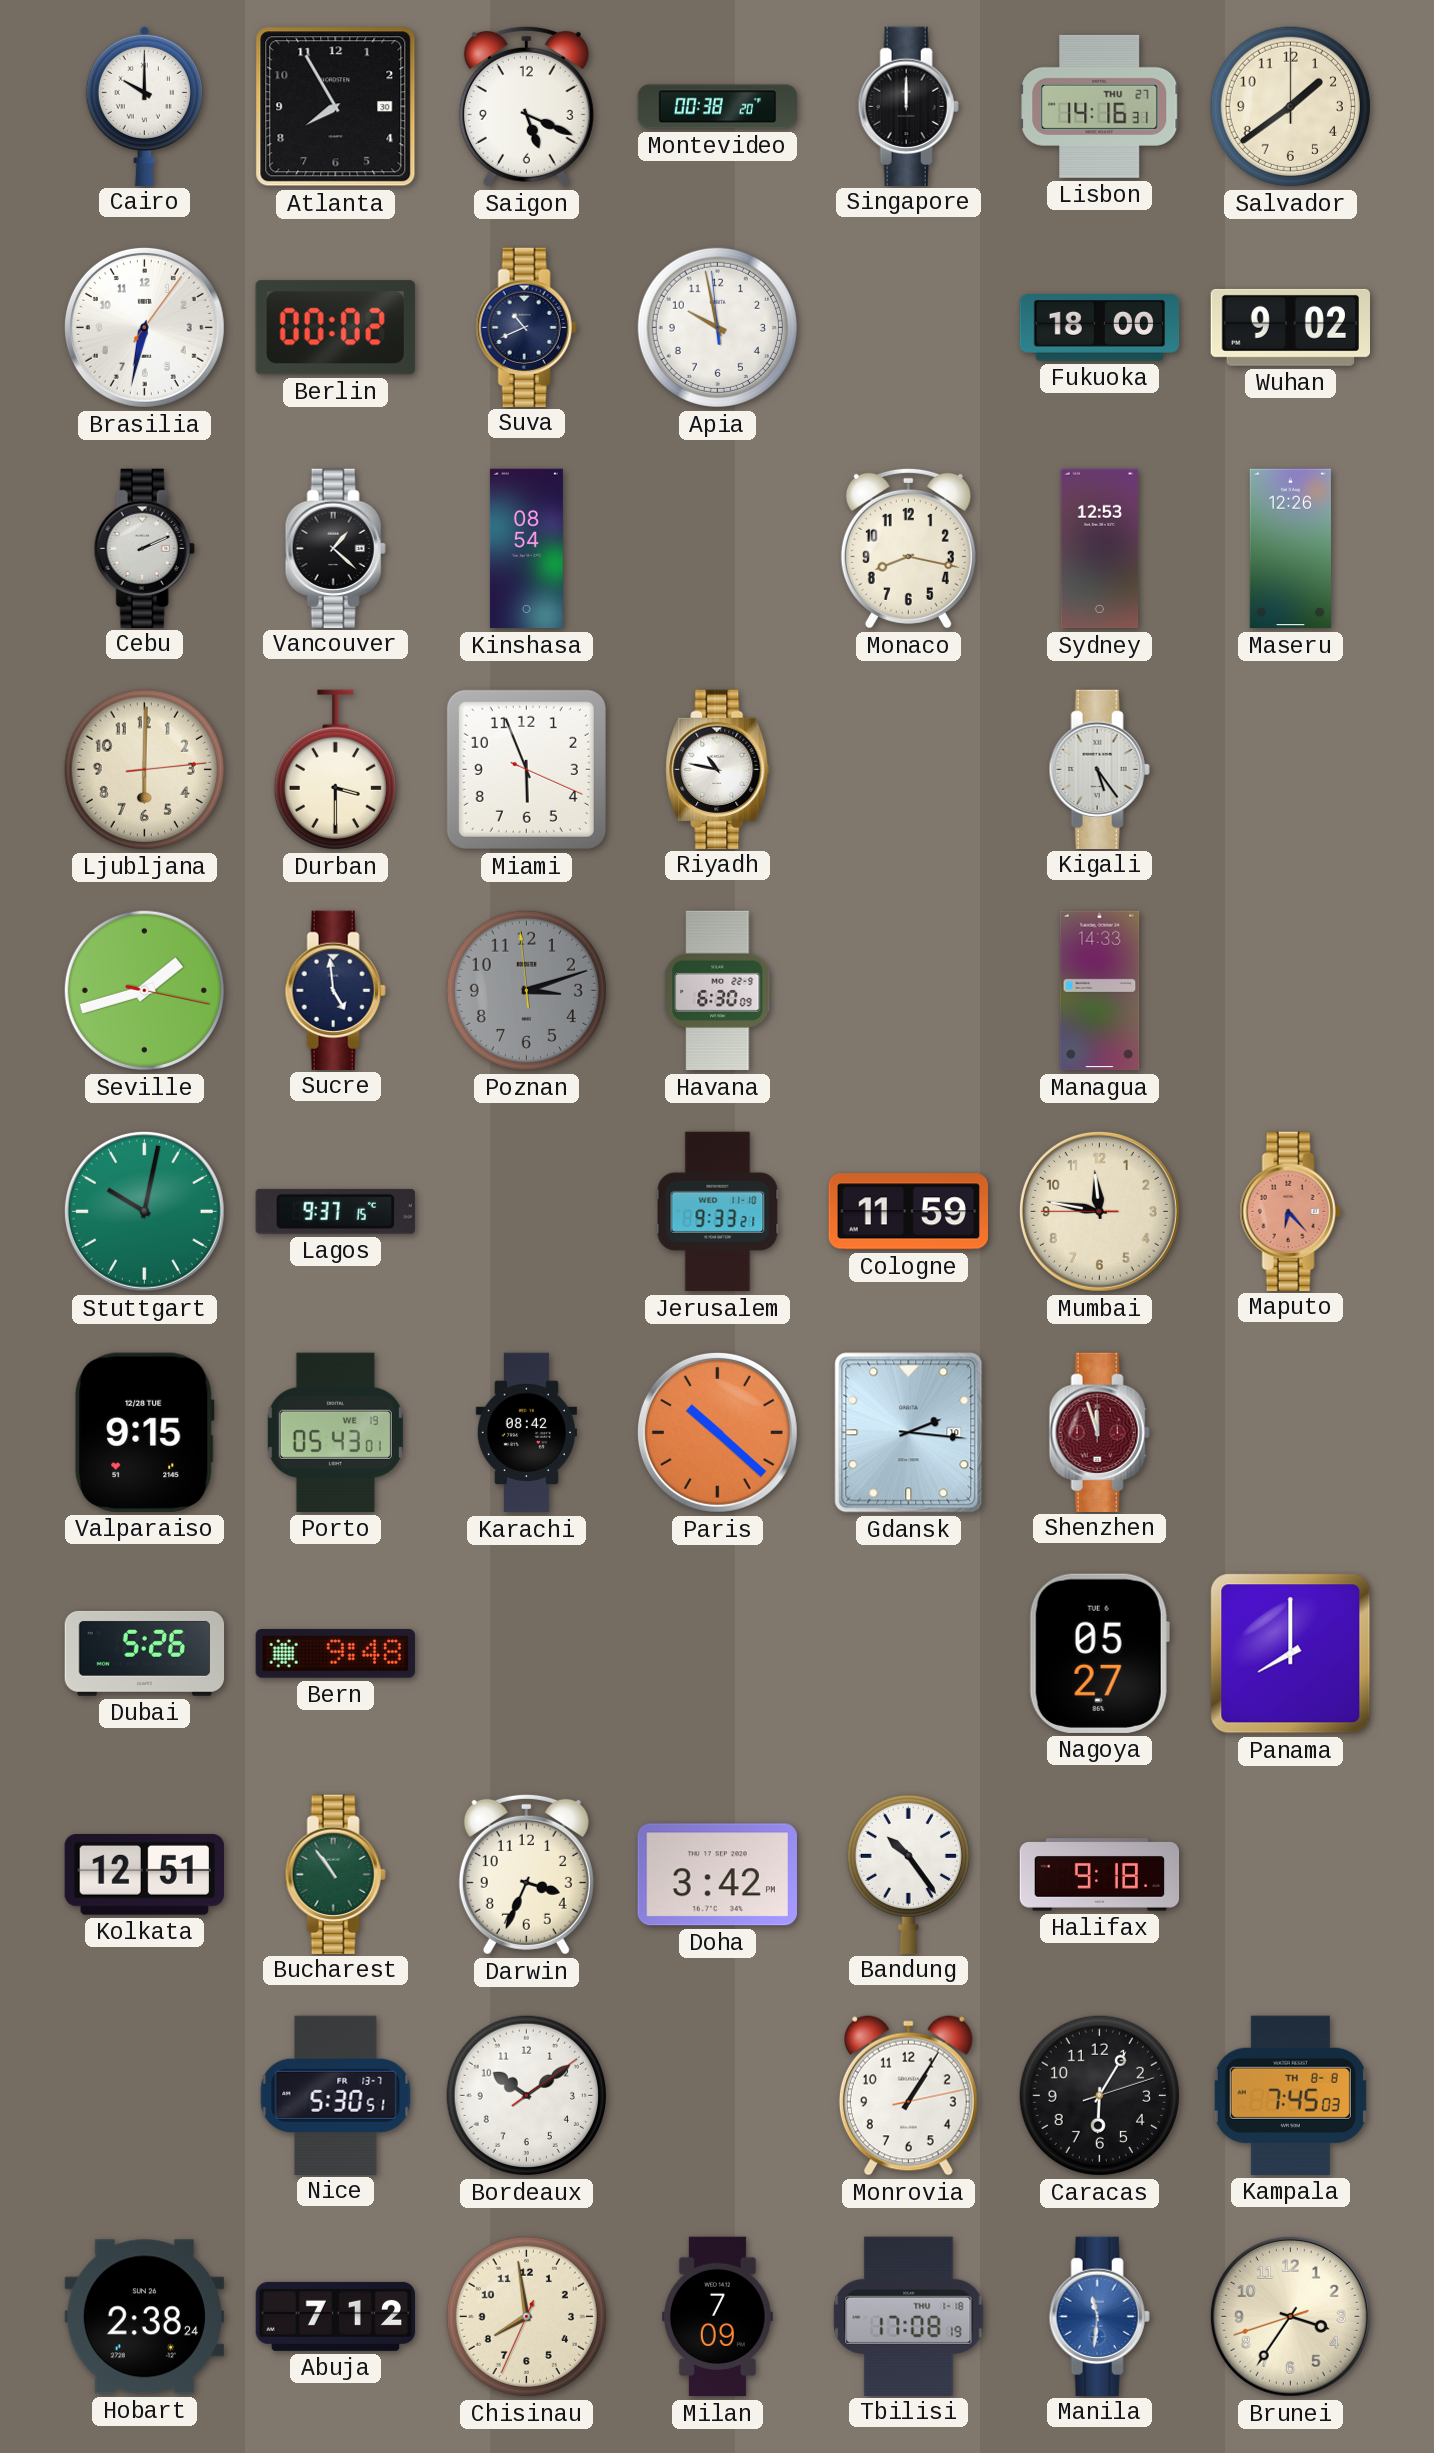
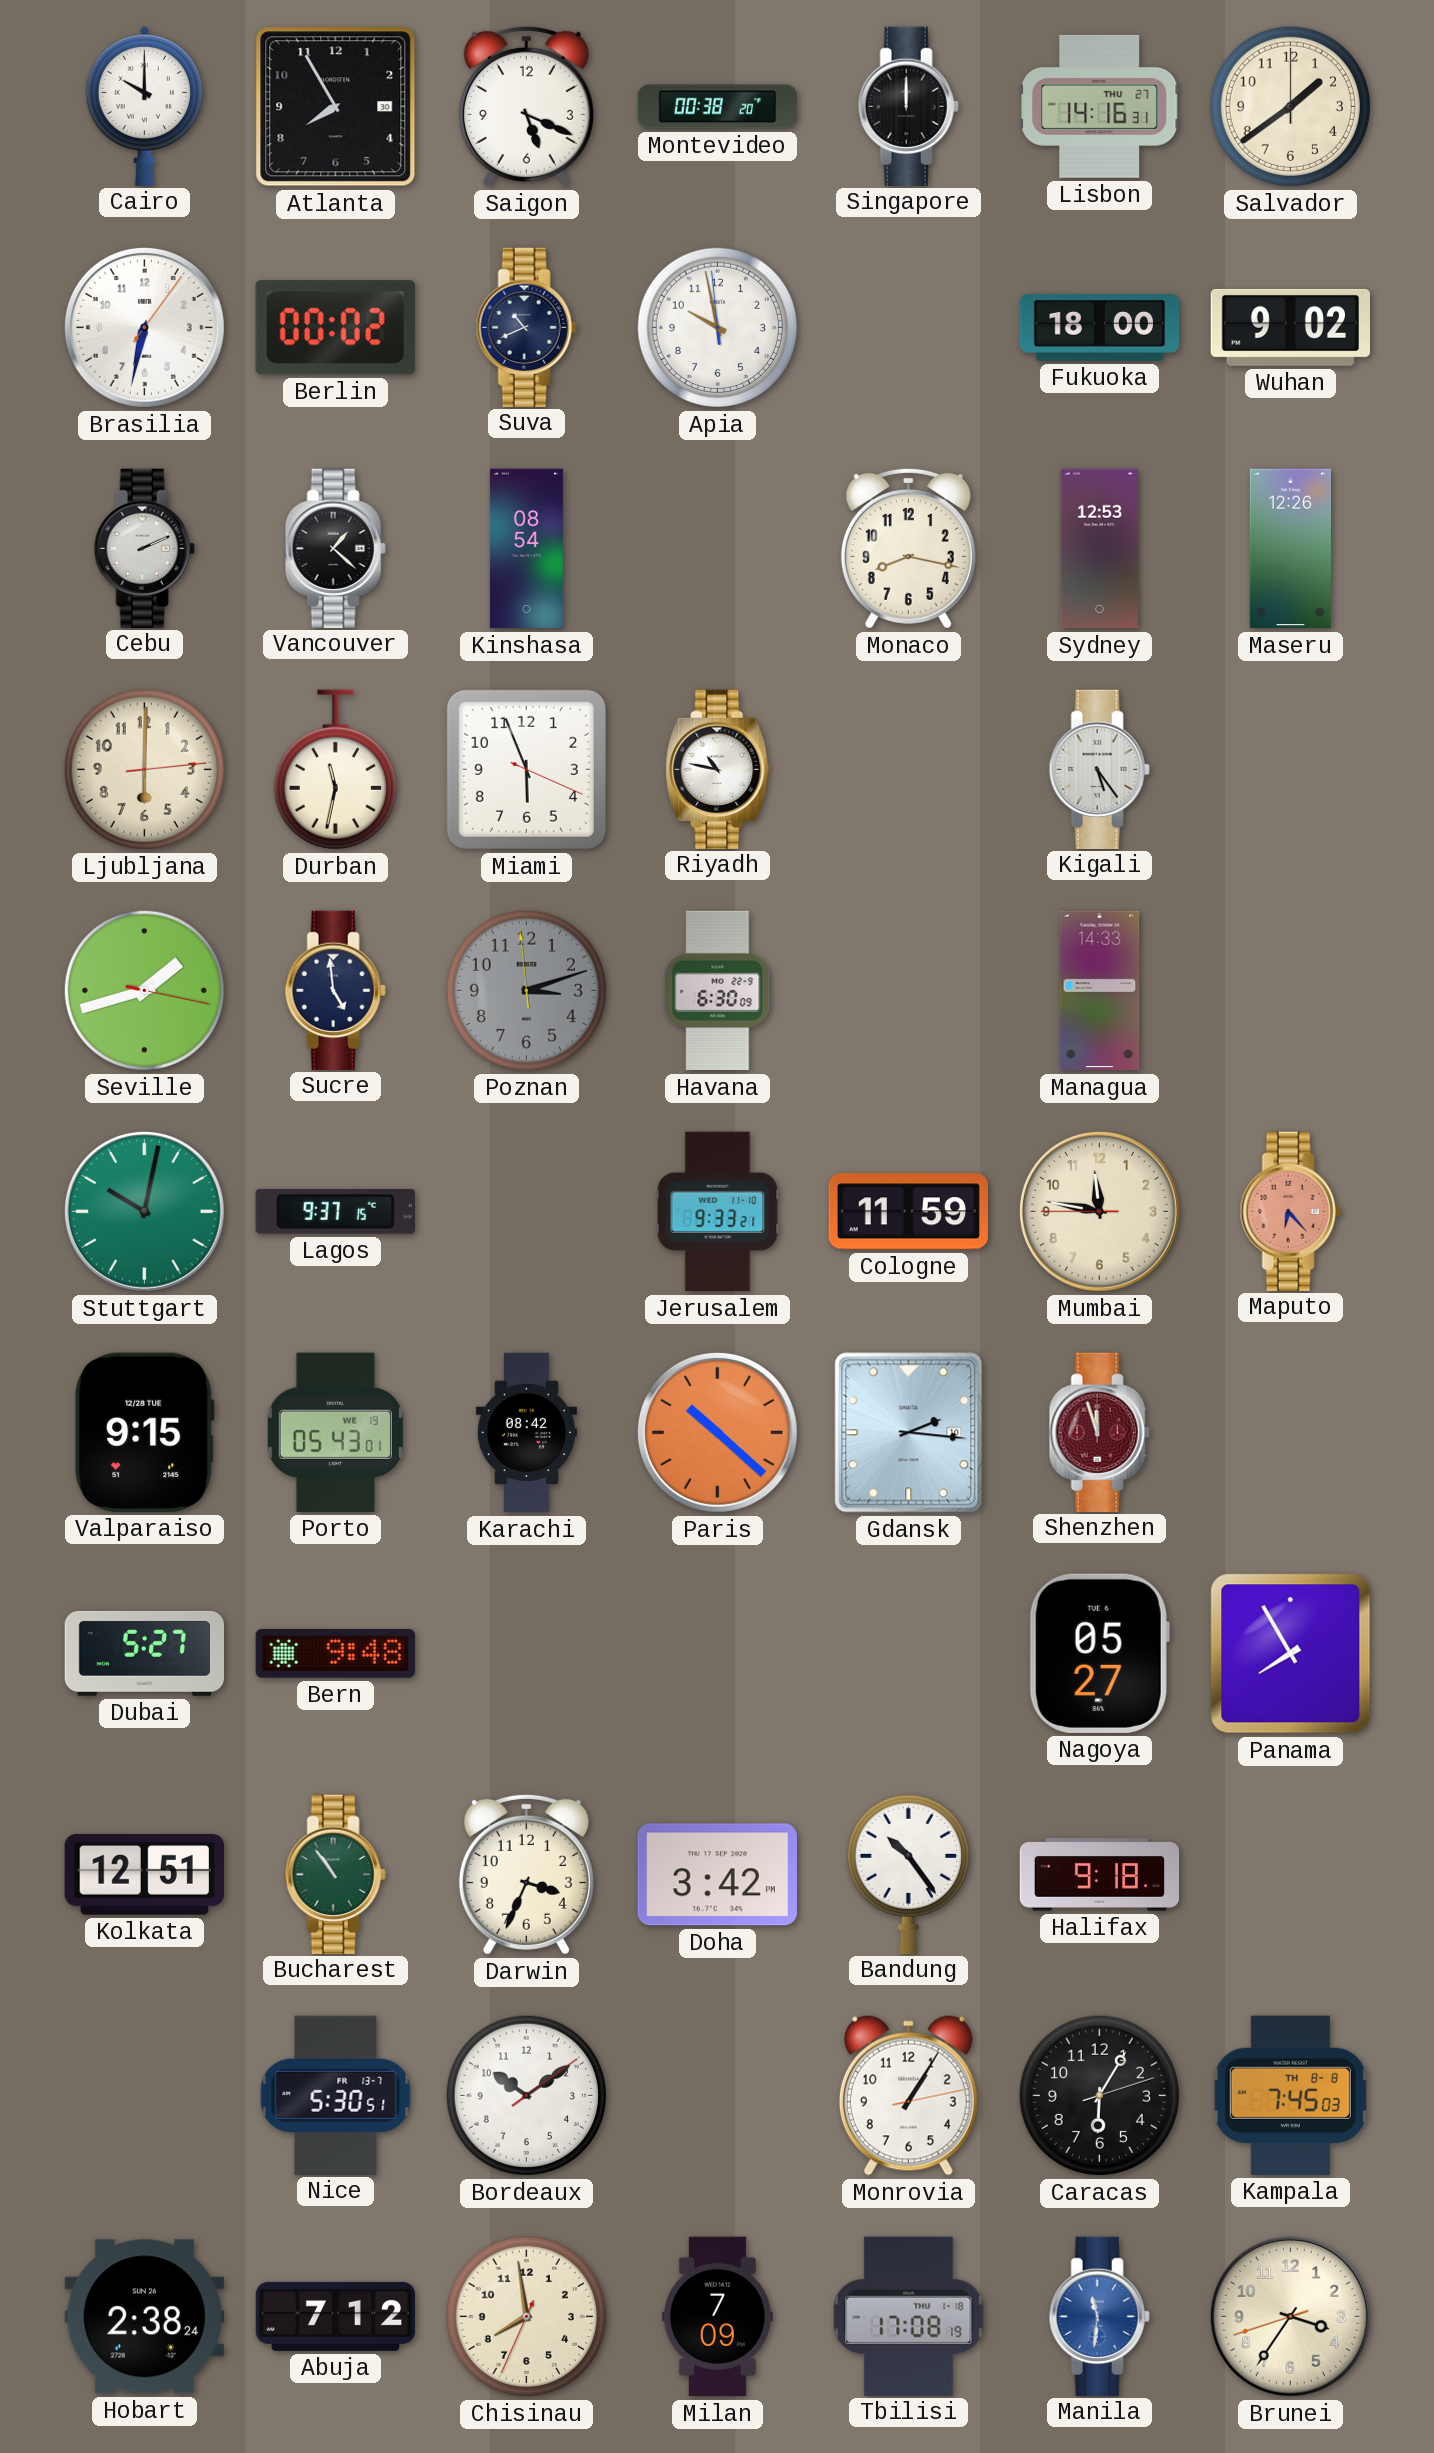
Durban: 3:30 -> 11:32
Dubai: 5:26 -> 5:27
Panama: 8:00 -> 7:55
